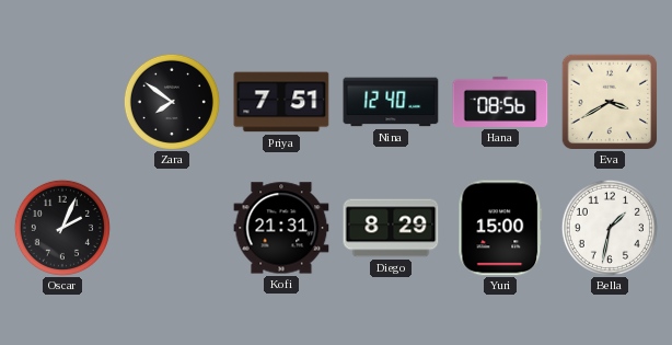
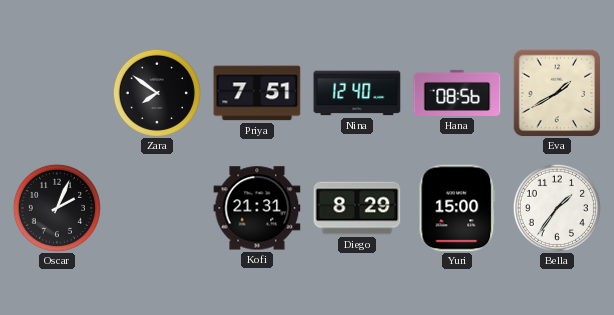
Eva: 3:40 -> 1:40
Bella: 1:32 -> 1:36
